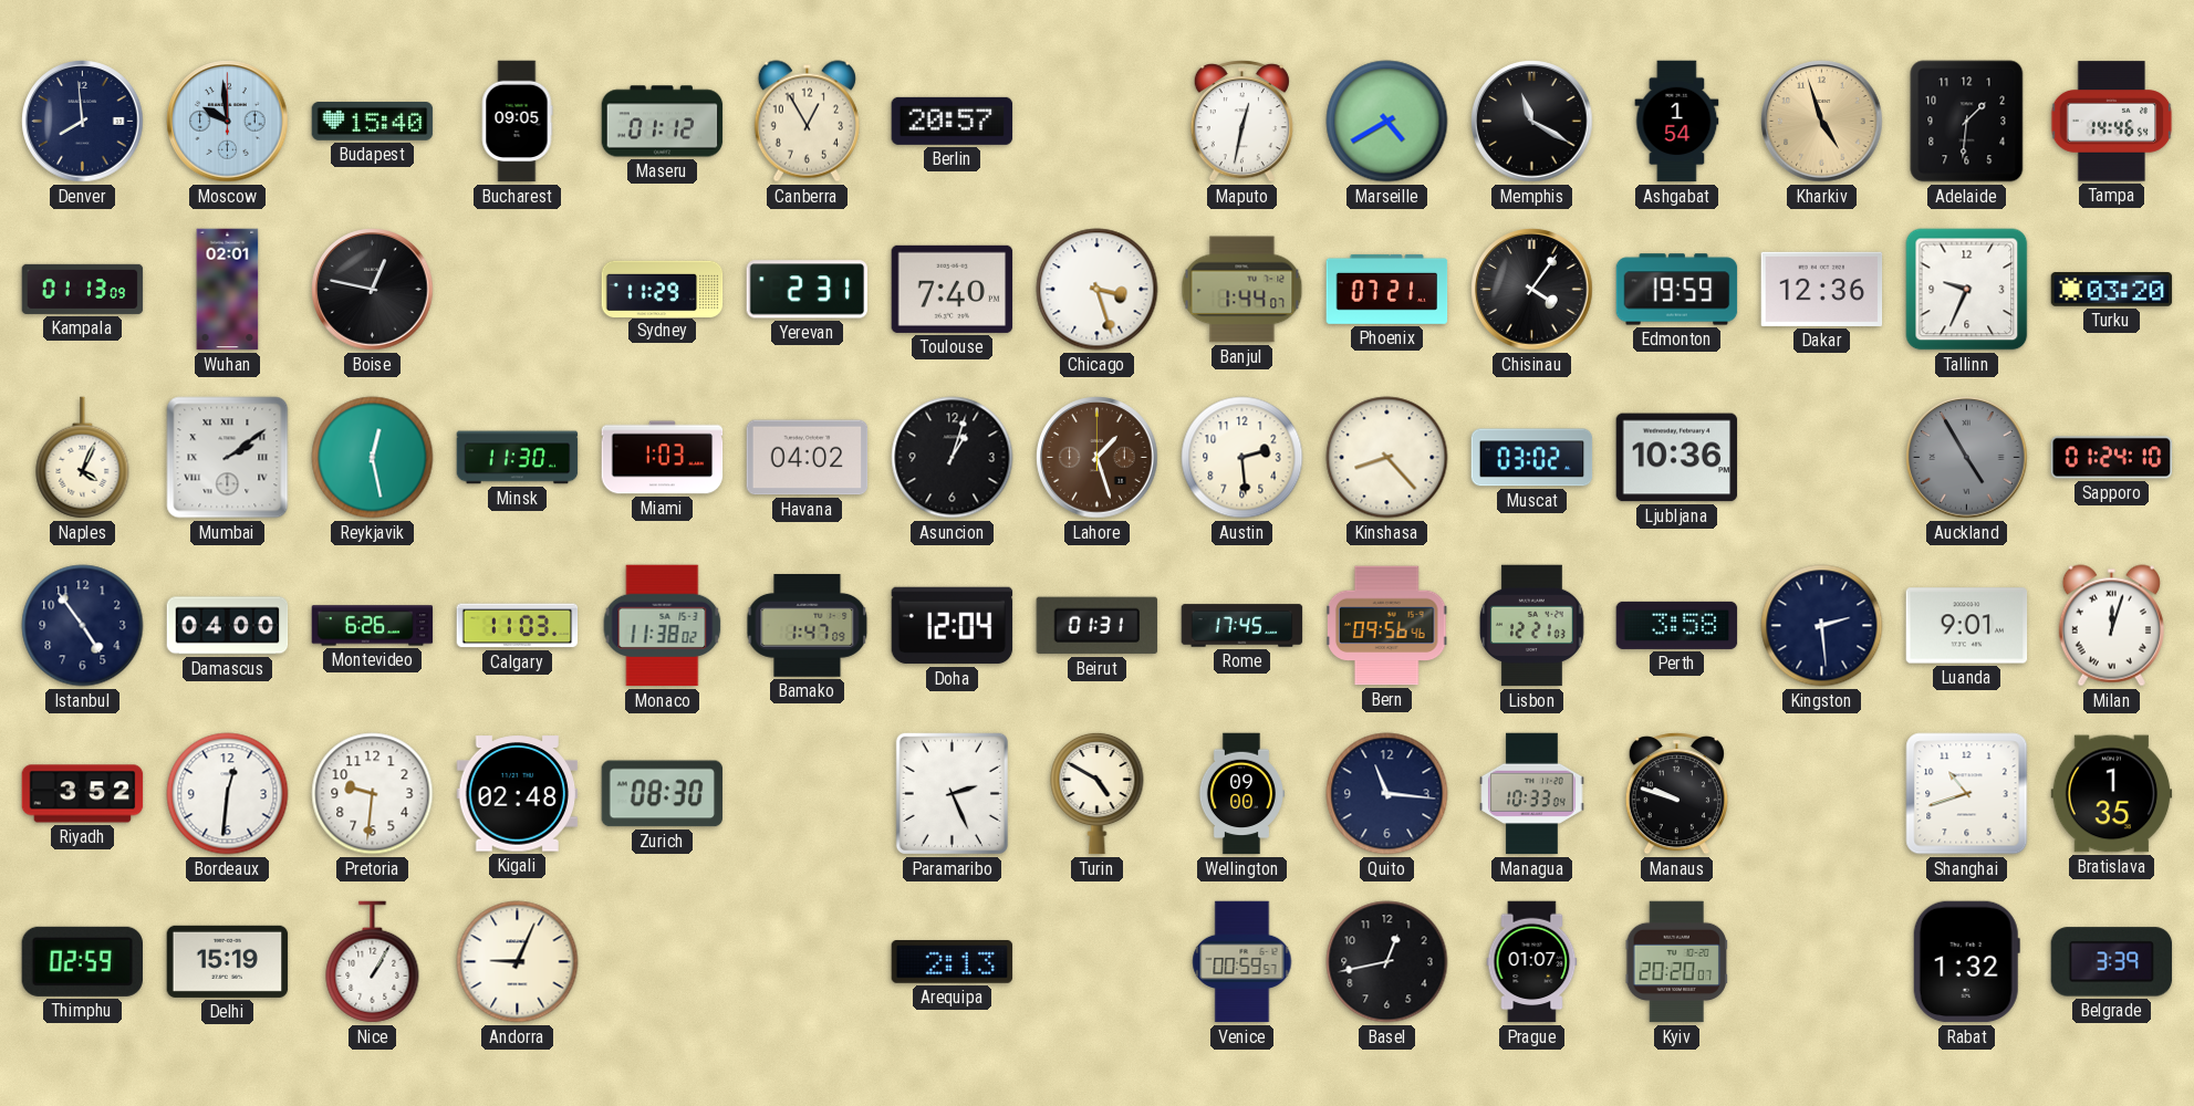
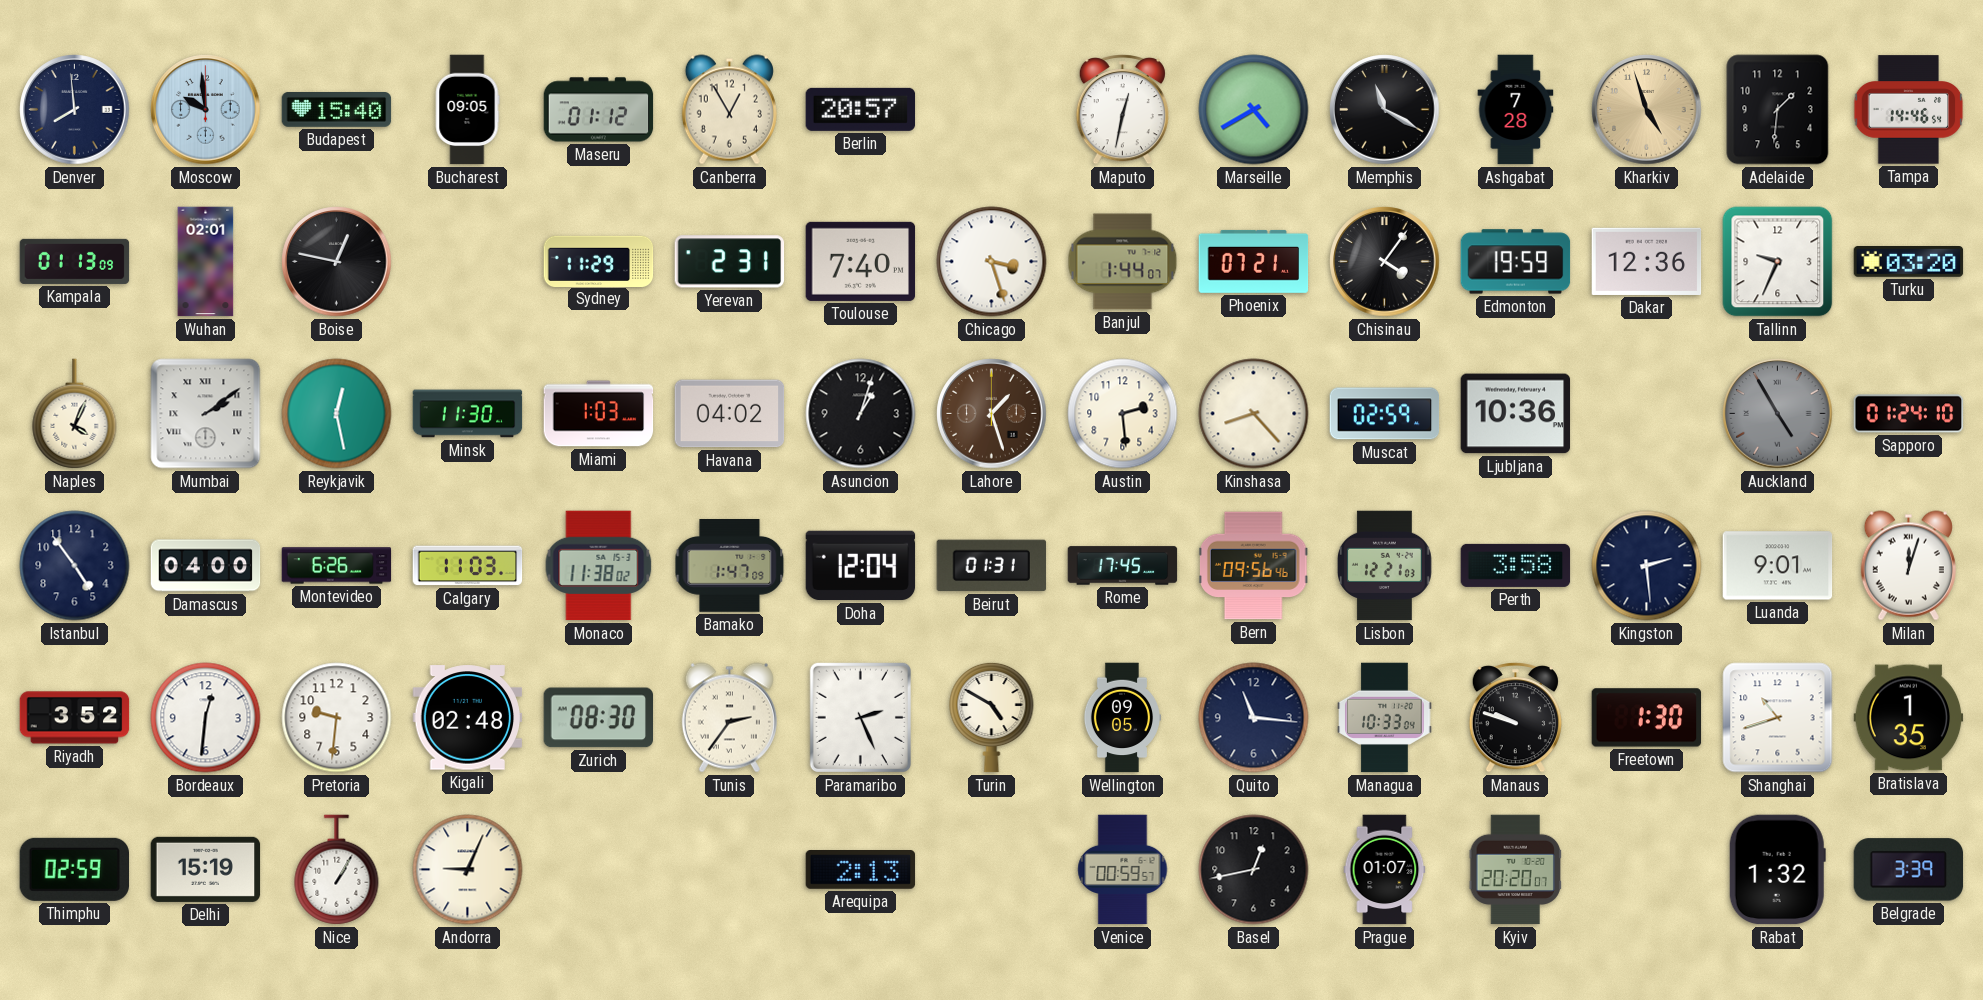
Ashgabat: 1:54 -> 7:28
Muscat: 03:02 -> 02:59
Tunis: none -> 2:36
Wellington: 09:00 -> 09:05
Freetown: none -> 1:30
